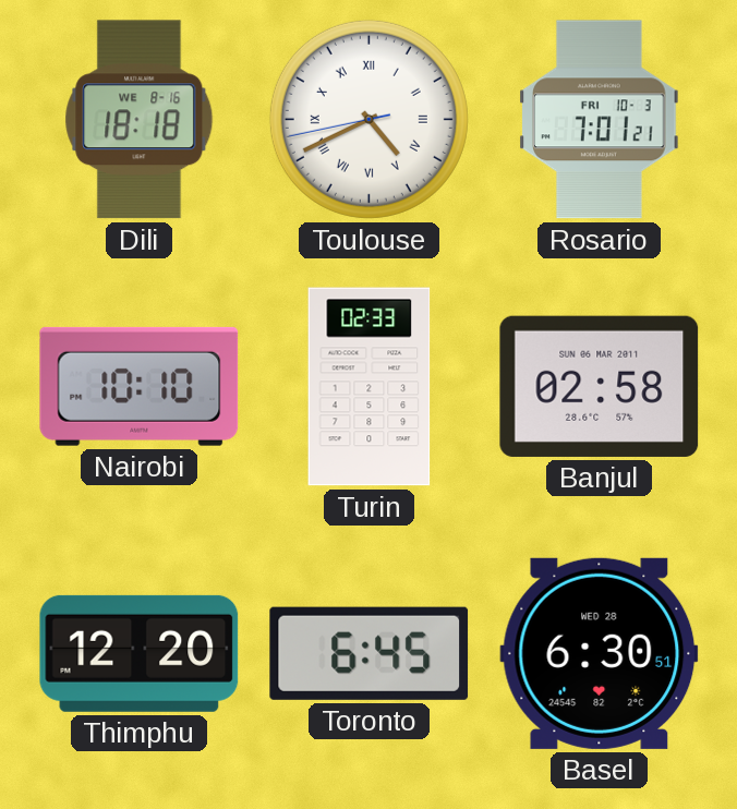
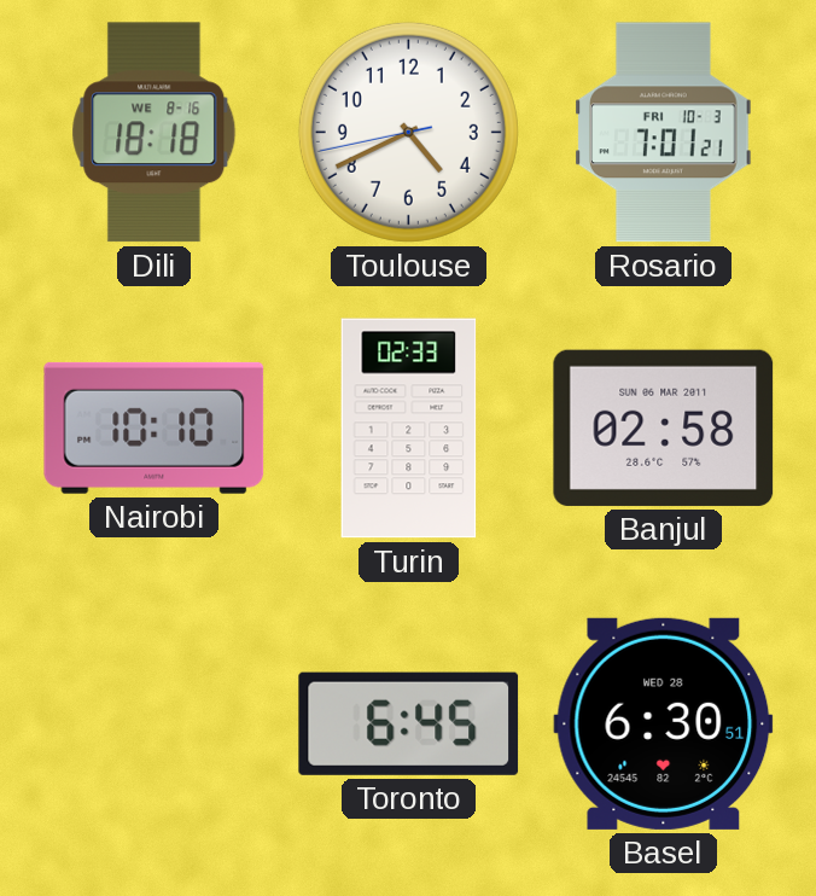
Toulouse numerals: Roman -> Arabic
Thimphu: 12:20 -> none
